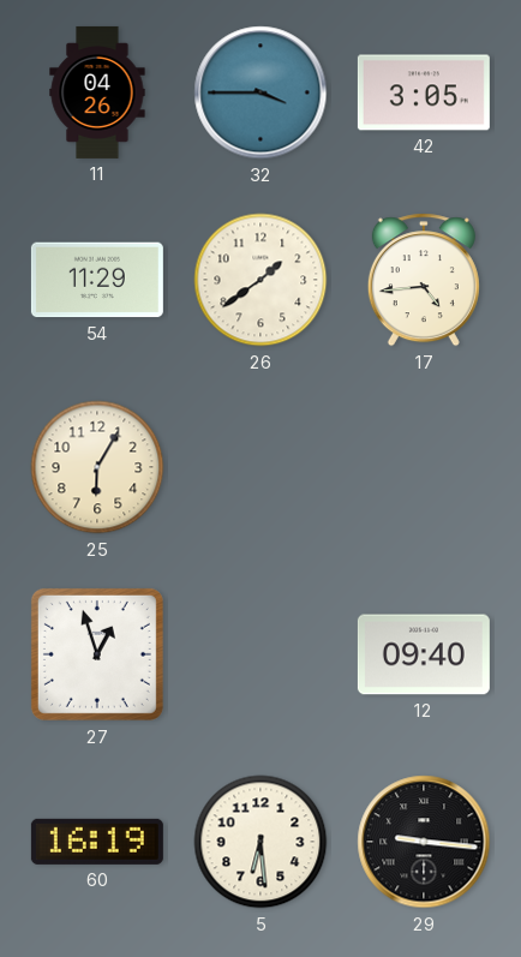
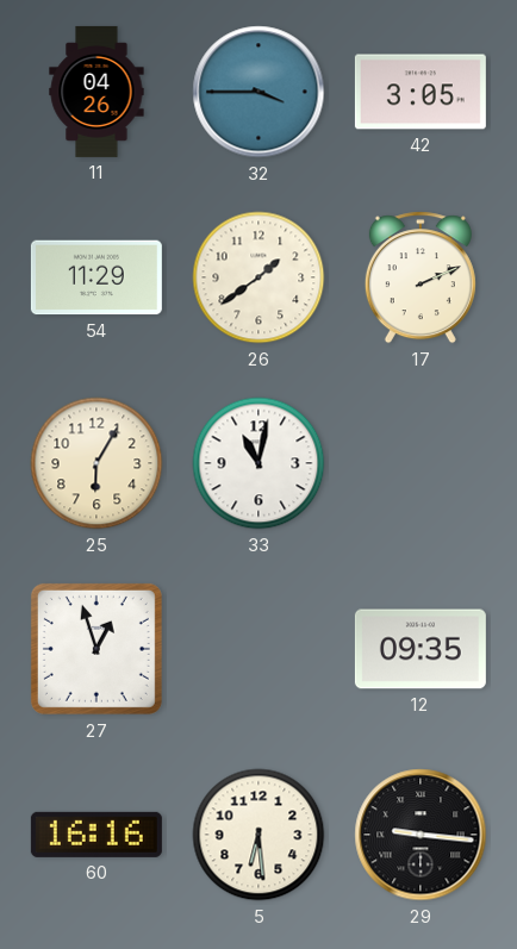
17: 4:44 -> 2:11
33: none -> 11:02
12: 09:40 -> 09:35
60: 16:19 -> 16:16
